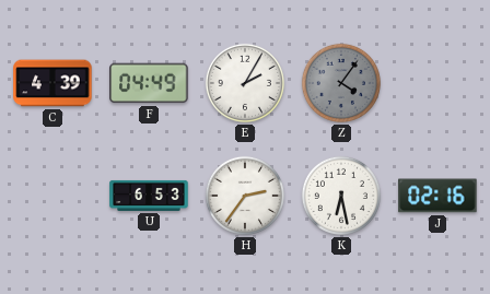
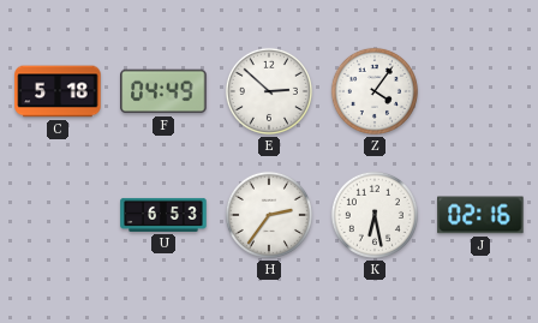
C: 4:39 -> 5:18
E: 2:05 -> 2:52
Z dial: grey -> white
